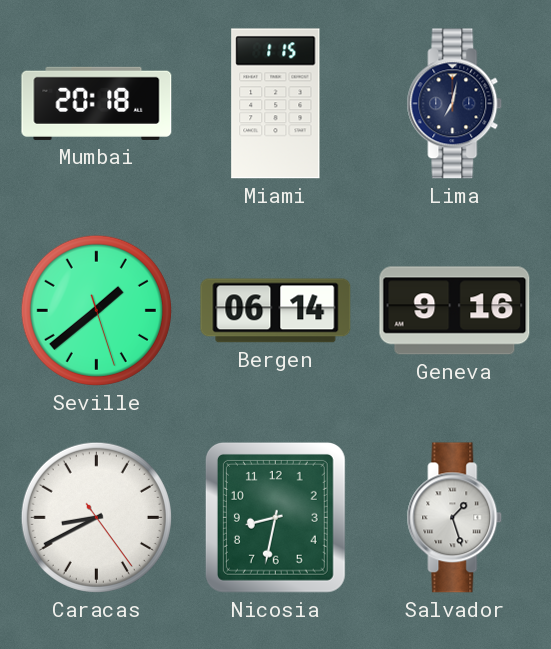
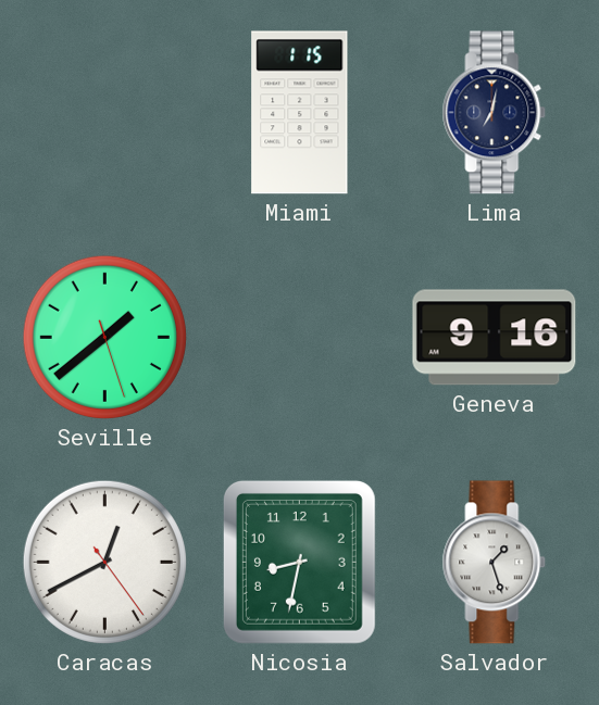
Mumbai: 20:18 -> none
Bergen: 06:14 -> none
Caracas: 8:40 -> 12:40
